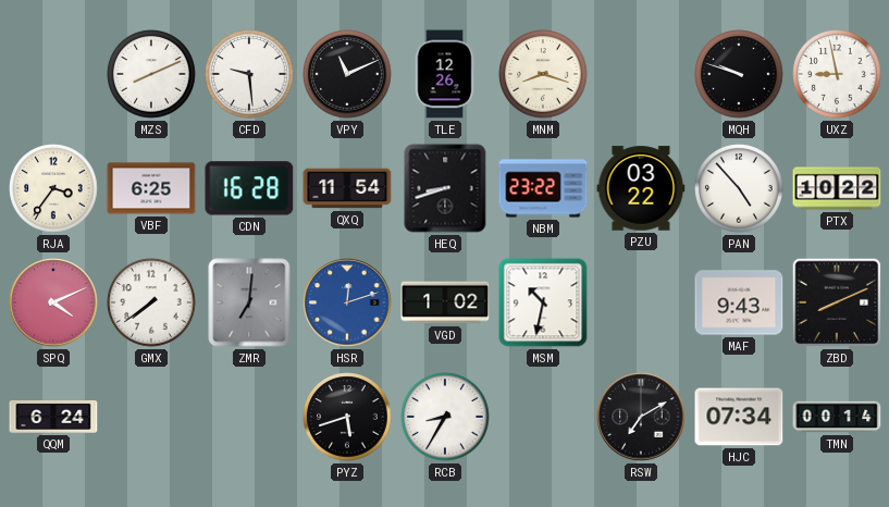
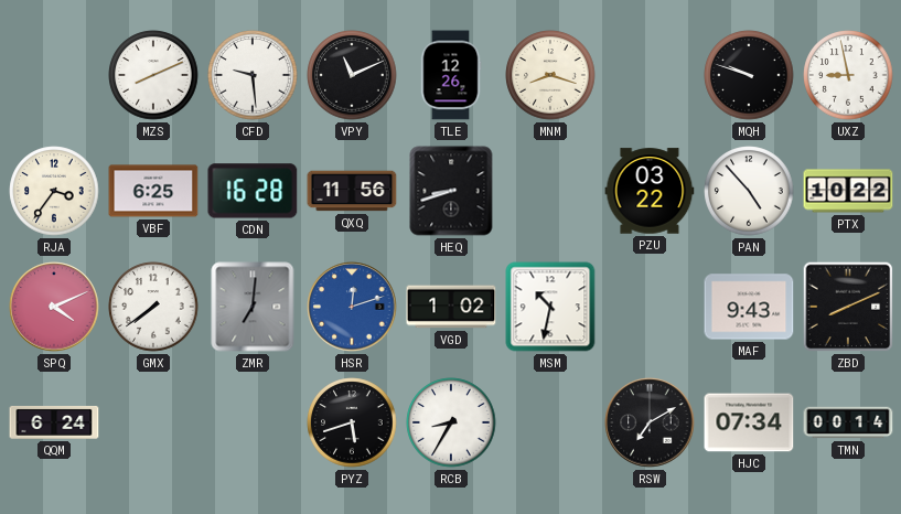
QXQ: 11:54 -> 11:56
NBM: 23:22 -> none
